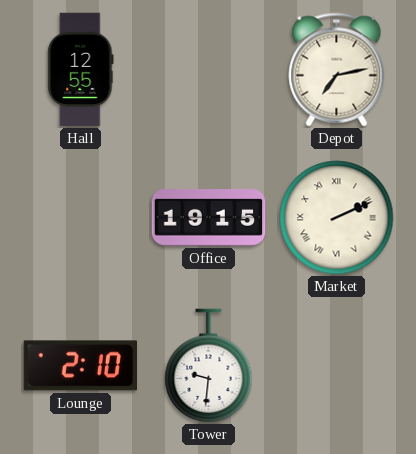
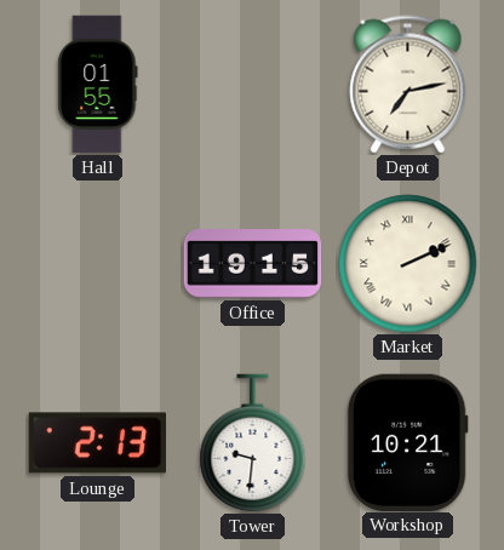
Hall: 12:55 -> 01:55
Lounge: 2:10 -> 2:13
Workshop: none -> 10:21
